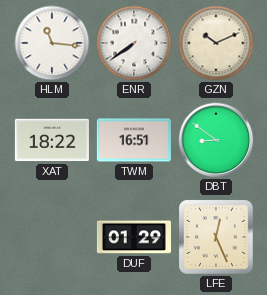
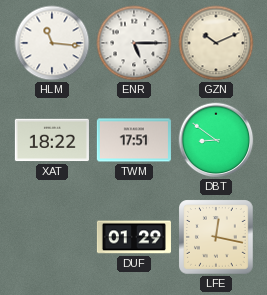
ENR: 7:39 -> 5:15
TWM: 16:51 -> 17:51
LFE: 12:26 -> 12:17
